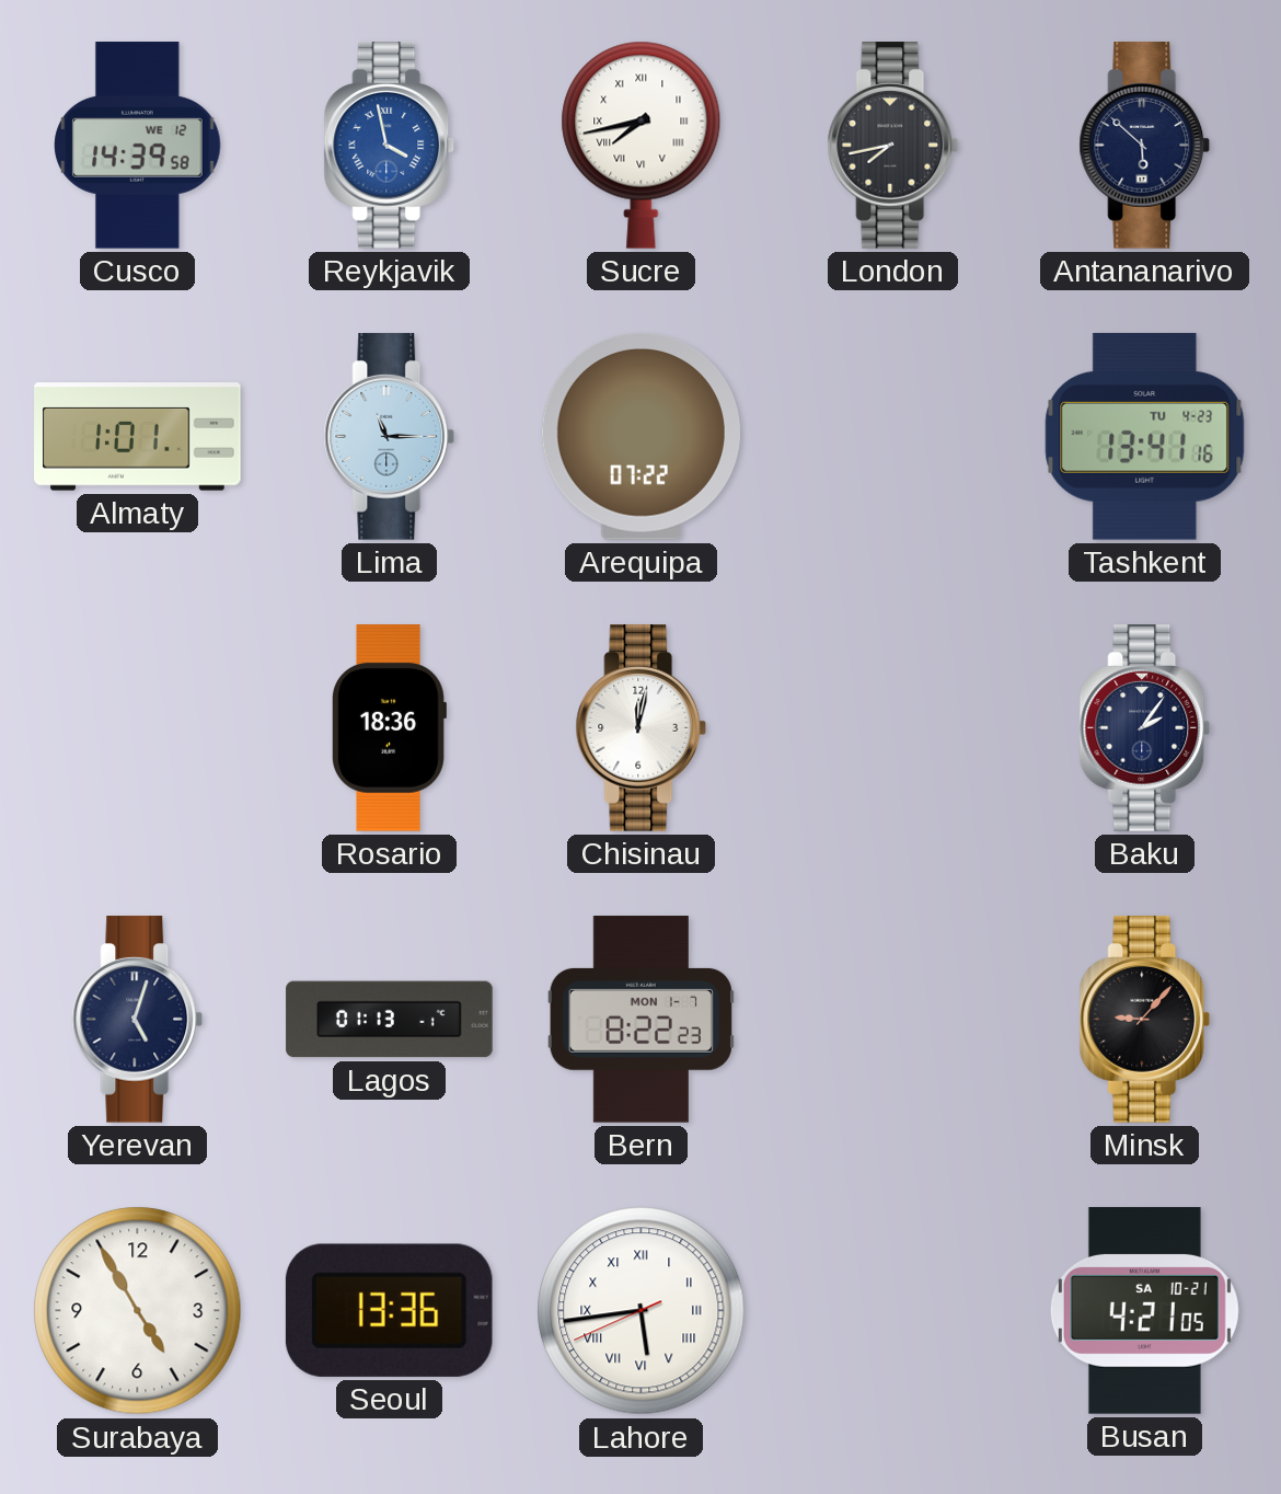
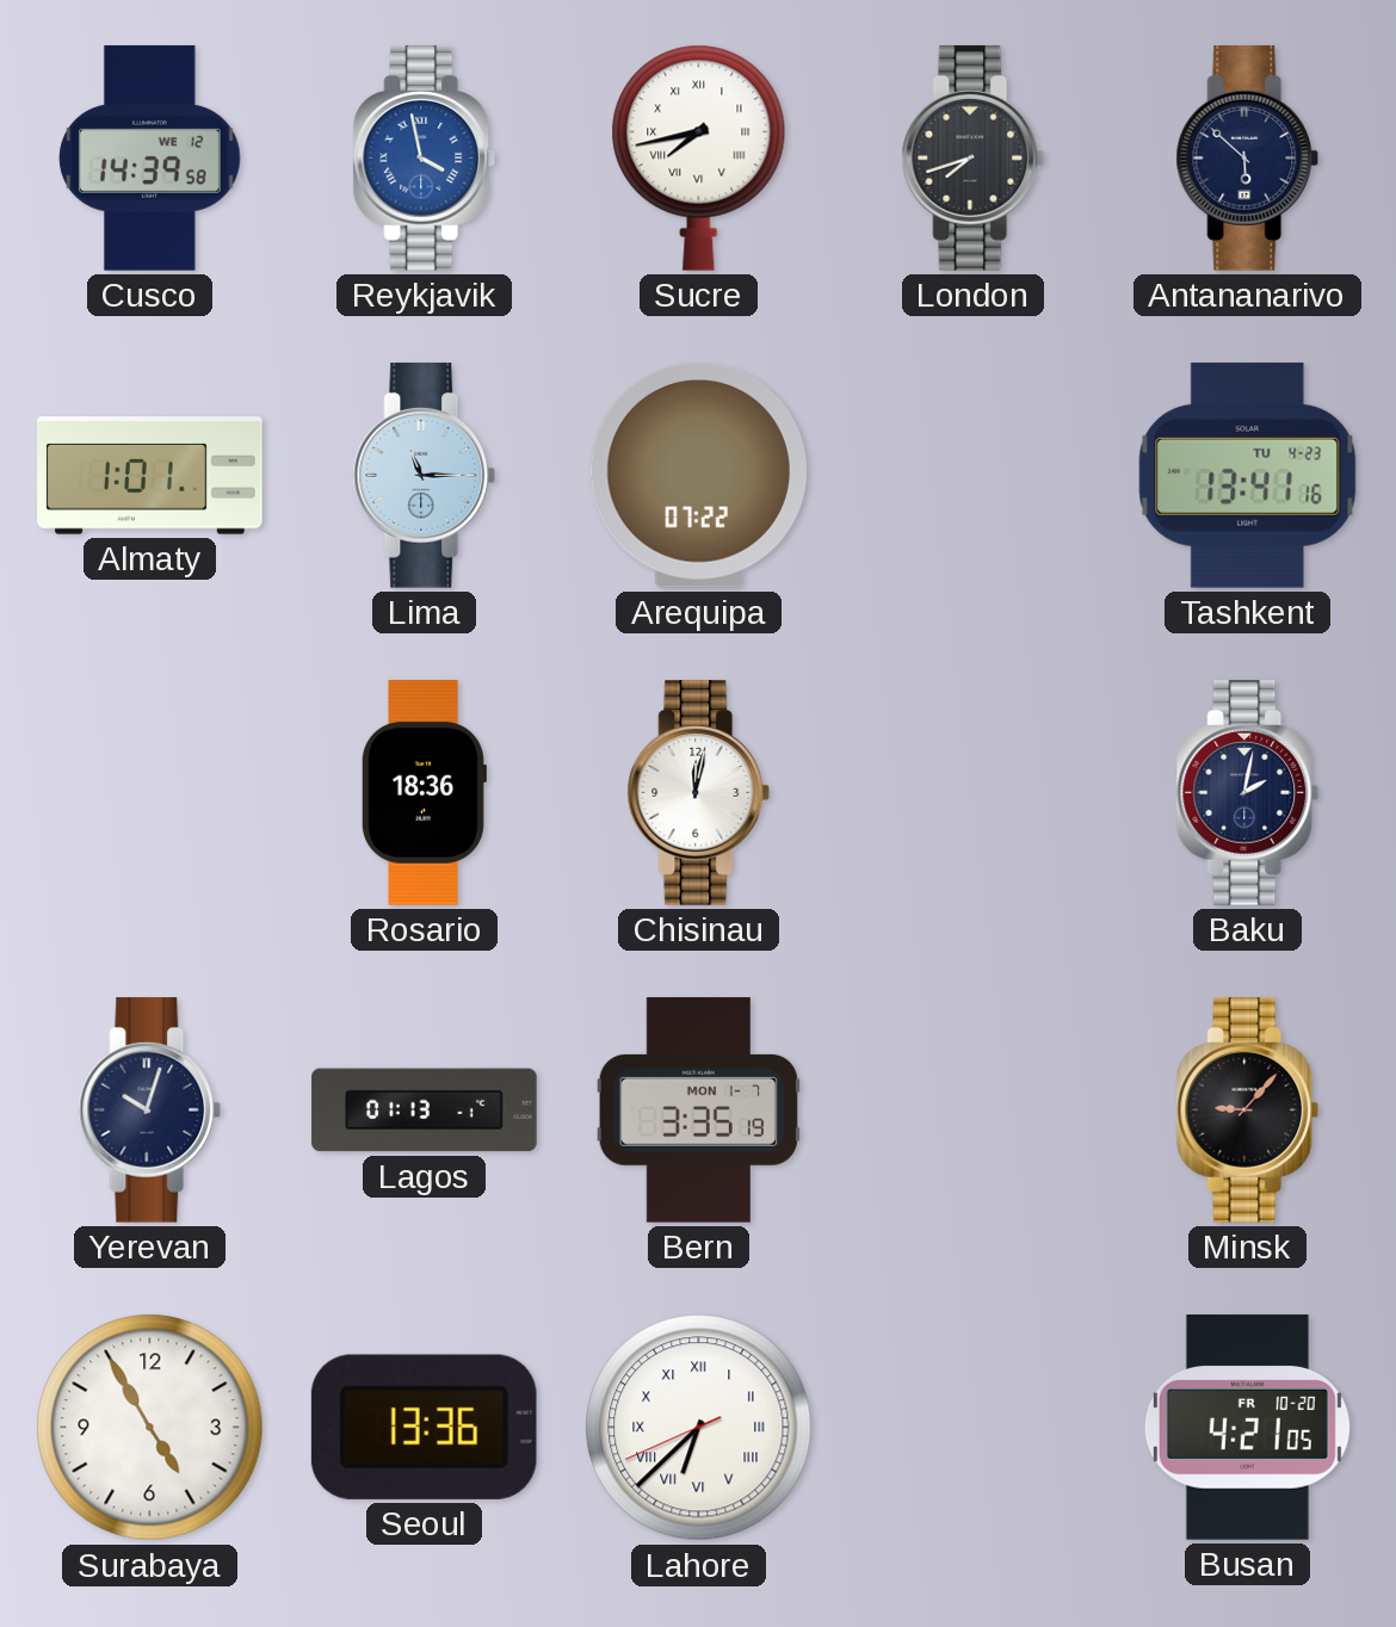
London: 7:43 -> 7:42
Baku: 2:06 -> 2:02
Yerevan: 5:03 -> 10:03
Bern: 8:22 -> 3:35
Lahore: 5:43 -> 6:37
Busan date: SA 10-21 -> FR 10-20
